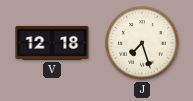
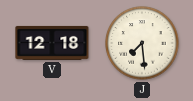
J: 7:27 -> 7:29
